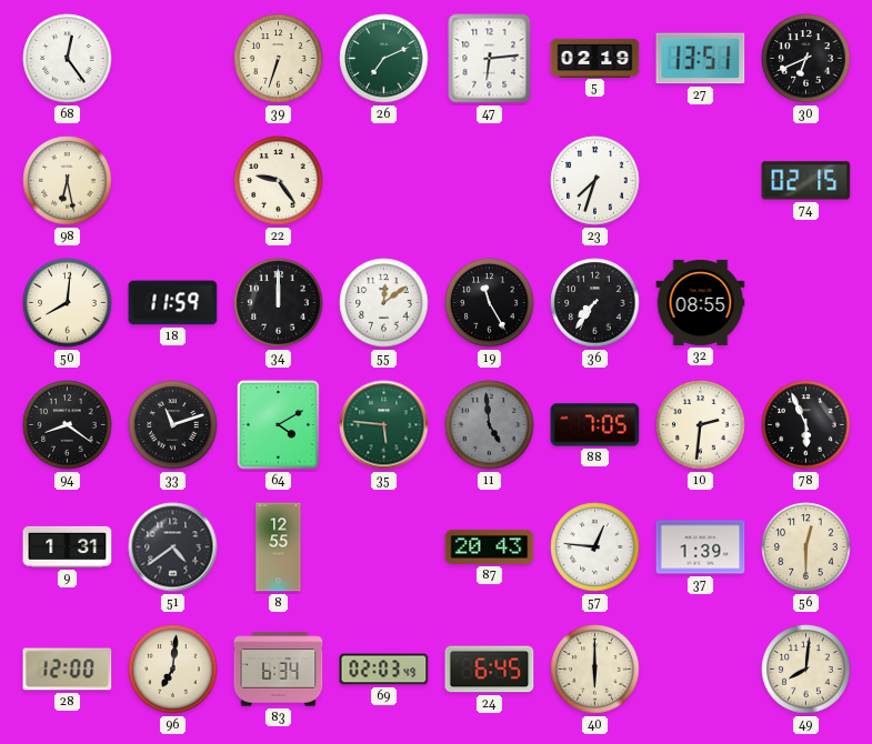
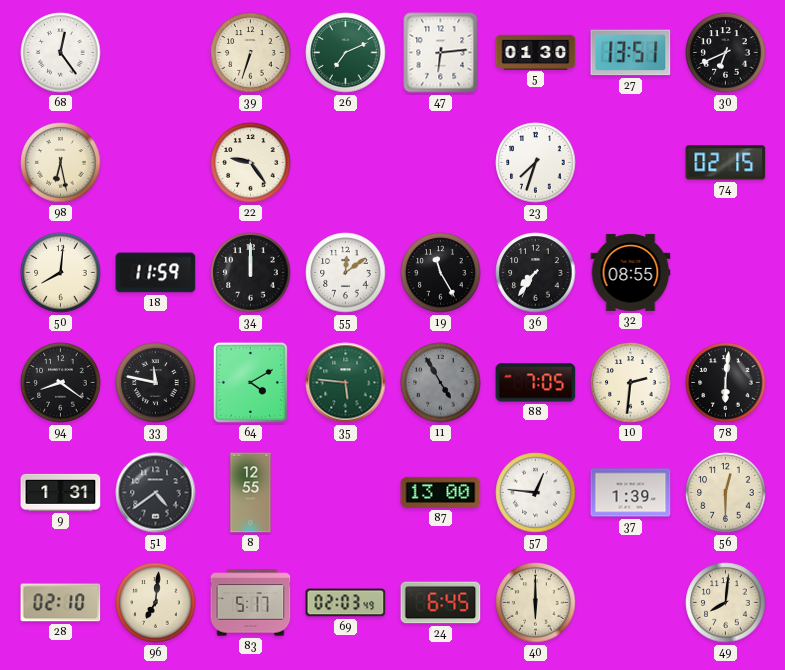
5: 02:19 -> 01:30
33: 11:12 -> 11:47
11: 4:59 -> 4:55
78: 5:56 -> 6:01
87: 20:43 -> 13:00
28: 12:00 -> 02:10
83: 6:34 -> 5:17
